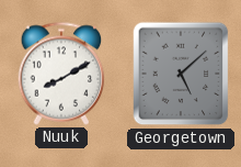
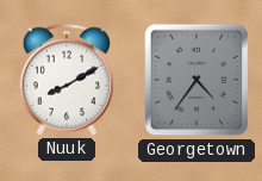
Georgetown: 5:08 -> 4:36
